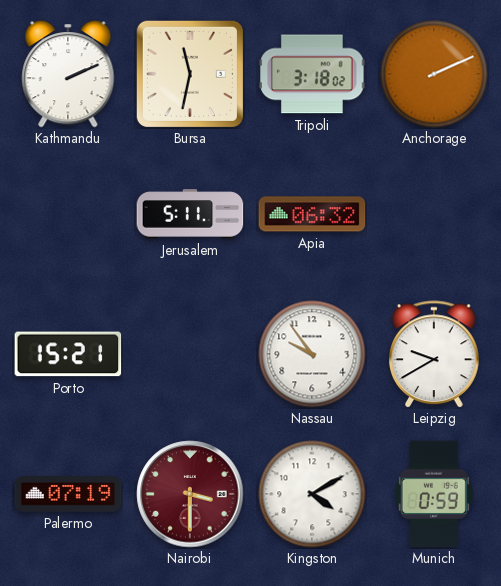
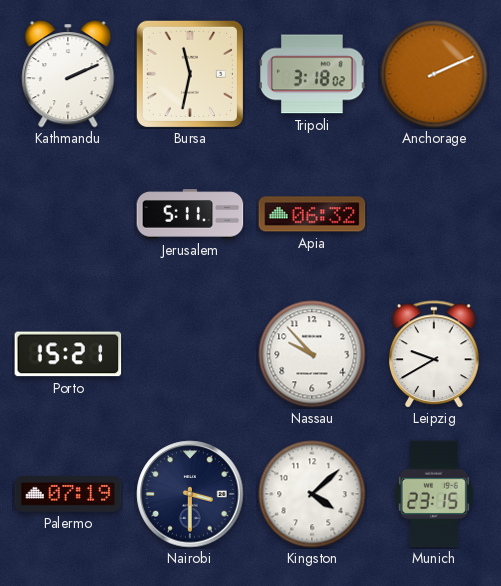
Nassau: 9:54 -> 9:53
Nairobi dial: burgundy -> navy
Kingston: 4:10 -> 4:08
Munich: 0:59 -> 23:15
